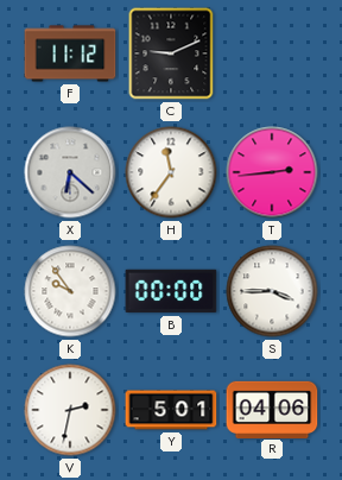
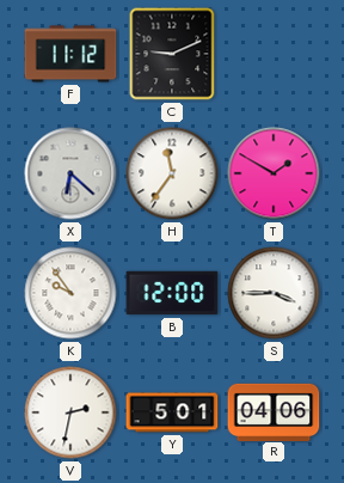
T: 2:44 -> 1:50
B: 00:00 -> 12:00
